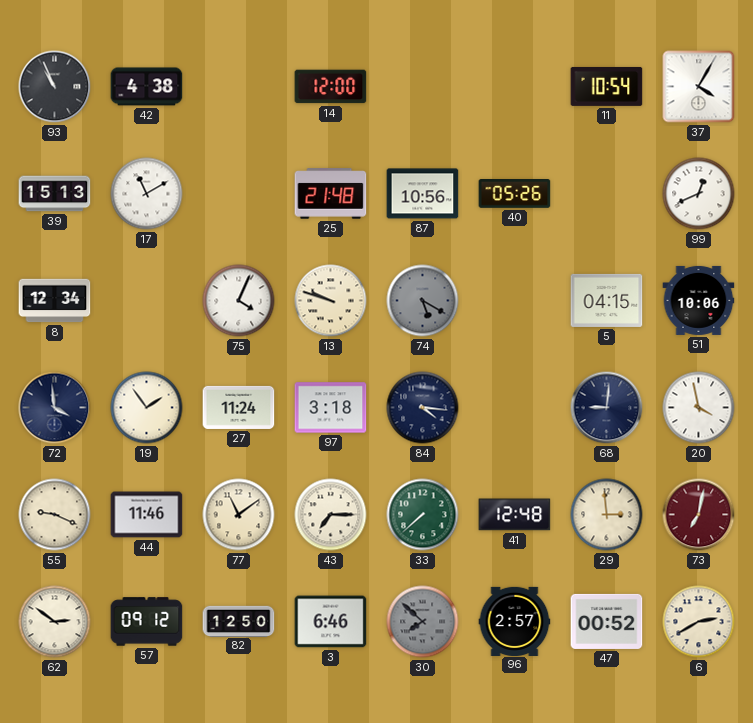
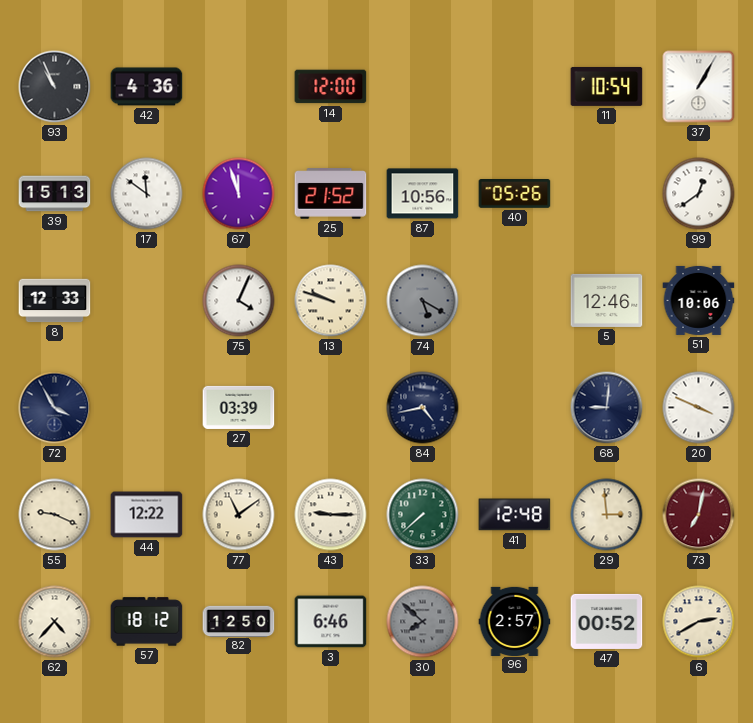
42: 4:38 -> 4:36
37: 4:05 -> 1:05
17: 11:10 -> 11:51
67: none -> 11:57
25: 21:48 -> 21:52
99: 12:41 -> 12:39
8: 12:34 -> 12:33
5: 04:15 -> 12:46
72: 3:59 -> 3:55
19: 1:54 -> none
27: 11:24 -> 03:39
97: 3:18 -> none
84: 4:16 -> 4:43
20: 3:58 -> 3:49
44: 11:46 -> 12:22
43: 7:15 -> 9:15
62: 2:51 -> 4:37
57: 09:12 -> 18:12
